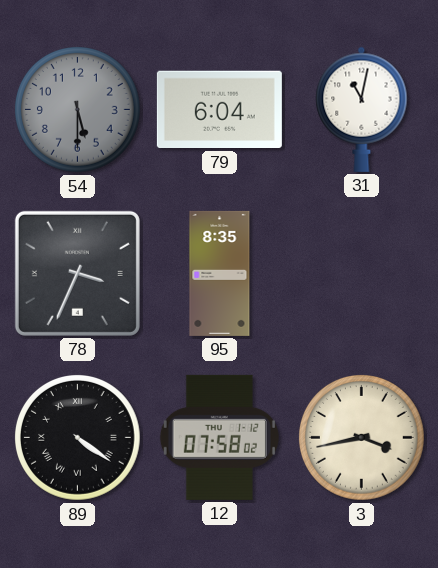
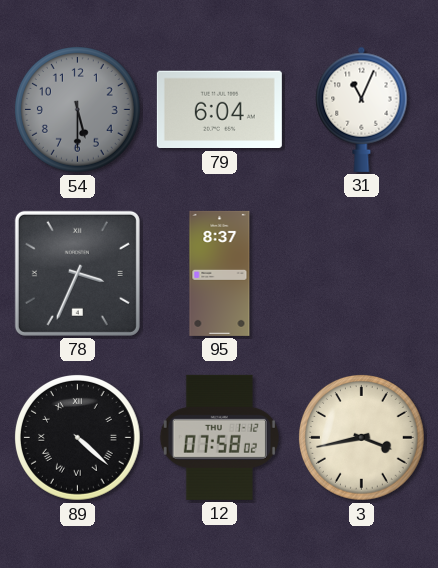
31: 11:02 -> 11:04
95: 8:35 -> 8:37
89: 4:21 -> 4:22
